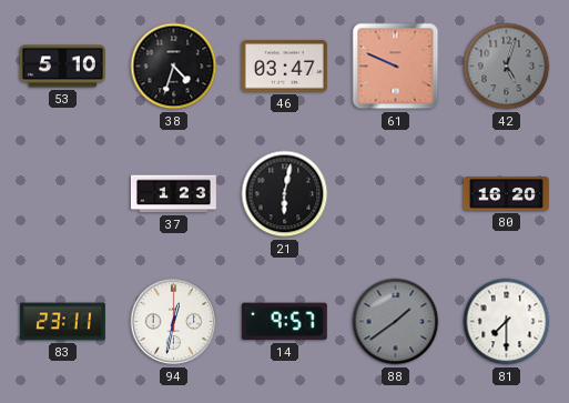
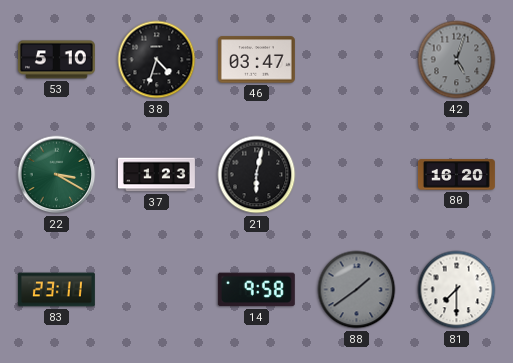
61: 9:49 -> none
22: none -> 3:20
94: 12:32 -> none
14: 9:57 -> 9:58
